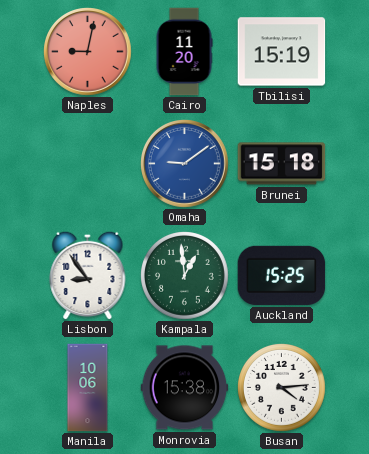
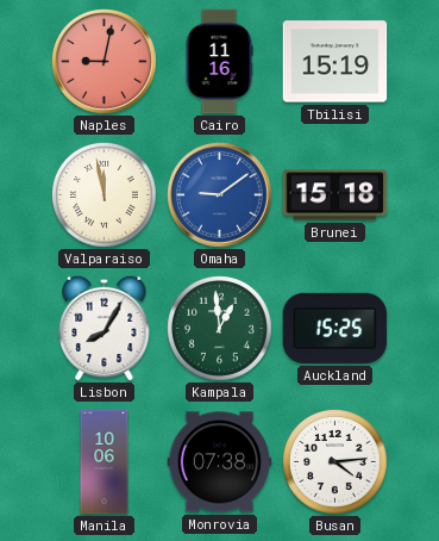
Cairo: 11:20 -> 11:16
Valparaiso: none -> 11:58
Lisbon: 8:54 -> 8:05
Monrovia: 15:38 -> 07:38
